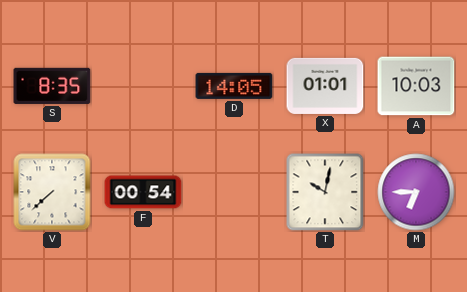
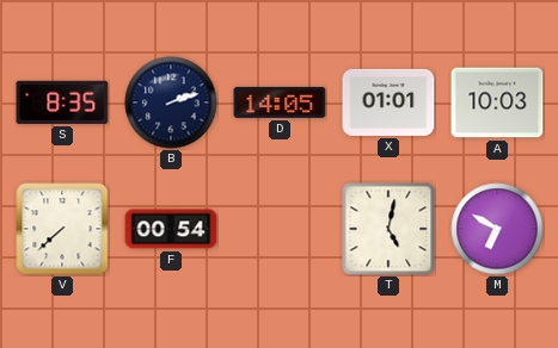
B: none -> 2:12
T: 10:02 -> 5:02
M: 6:45 -> 6:50
